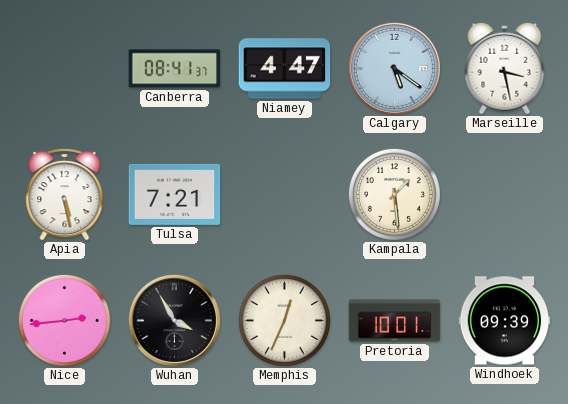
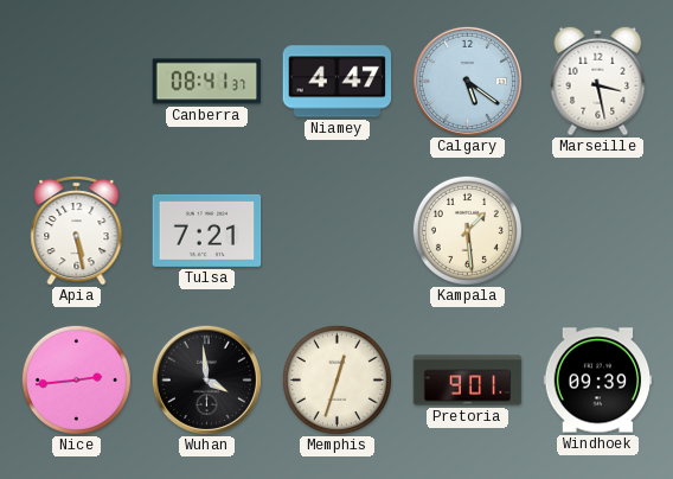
Wuhan: 3:55 -> 3:59
Memphis: 12:34 -> 12:33
Pretoria: 10:01 -> 9:01
